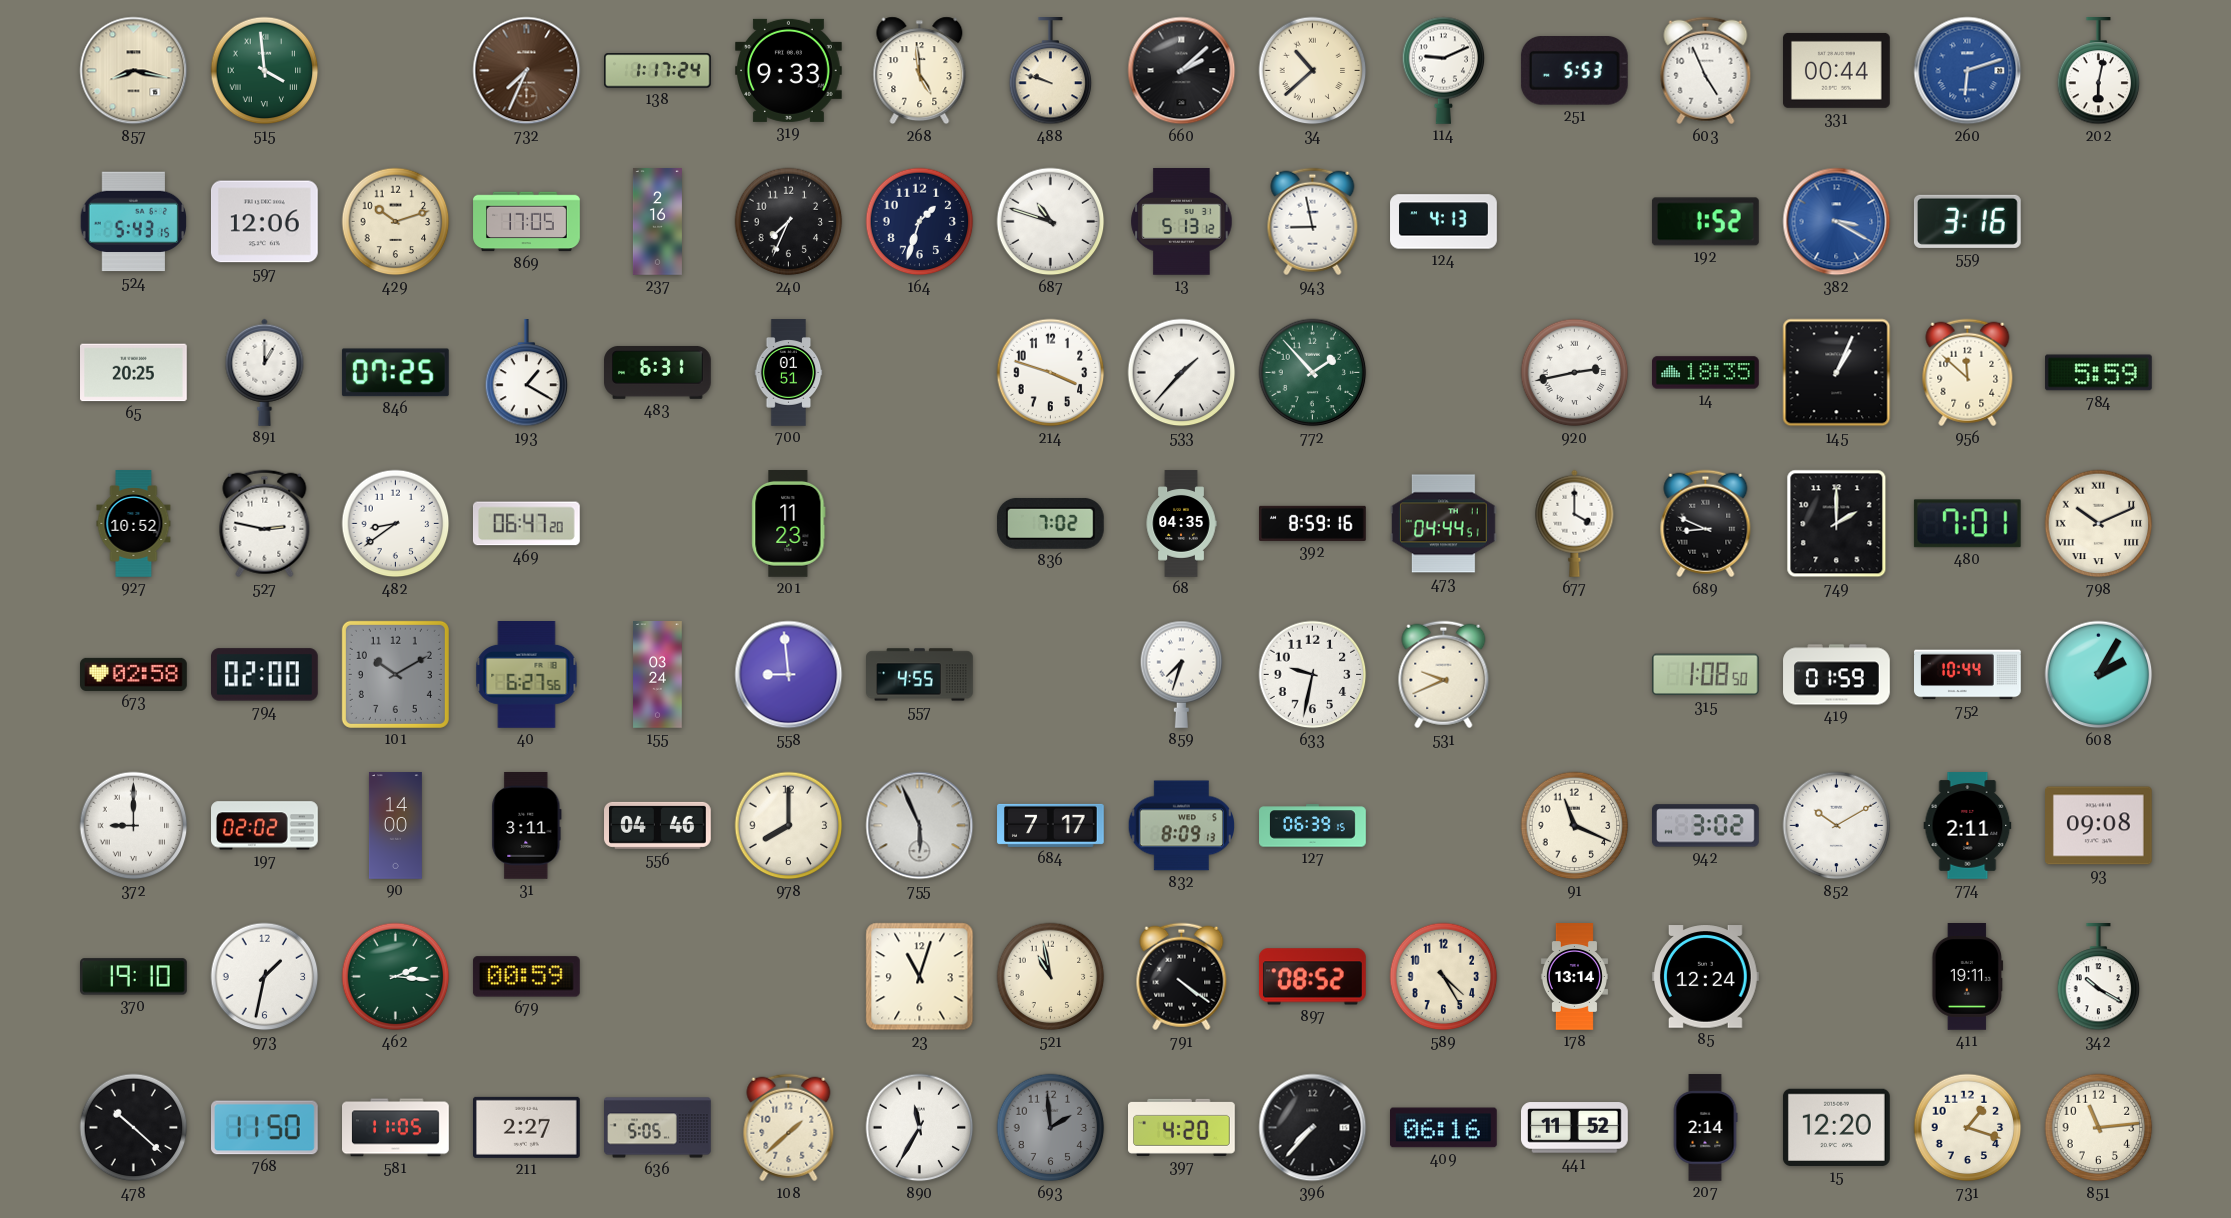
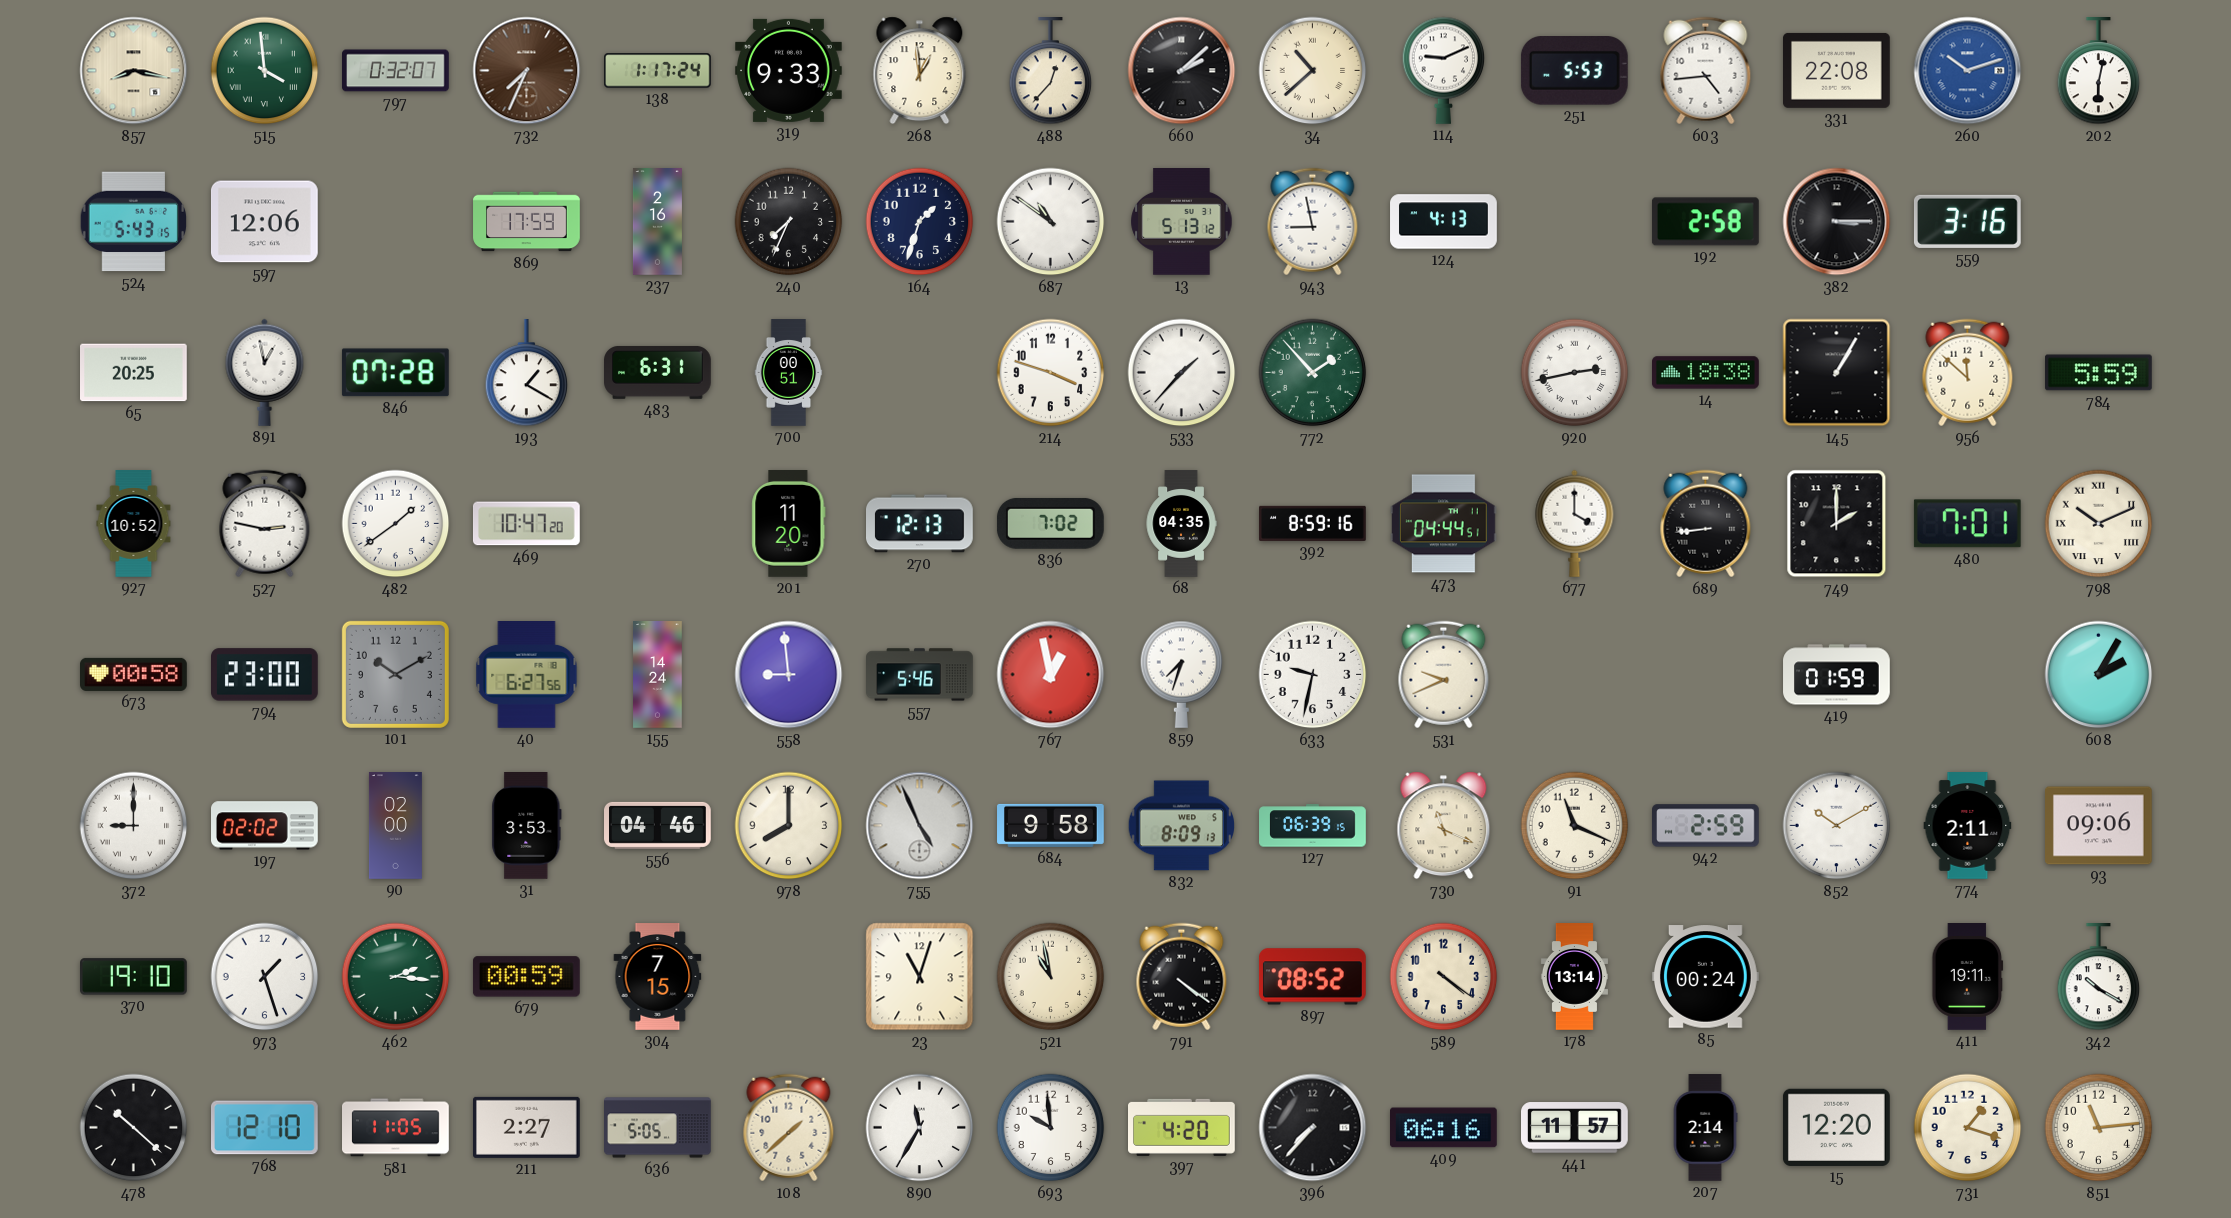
797: none -> 0:32
268: 4:59 -> 12:59
488: 9:48 -> 12:37
603: 4:56 -> 4:44
331: 00:44 -> 22:08
260: 6:12 -> 10:12
429: 10:12 -> none
869: 17:05 -> 17:59
687: 10:48 -> 10:51
192: 1:52 -> 2:58
382: 3:20 -> 3:15
382 dial: blue -> black
891: 1:00 -> 12:58
846: 07:25 -> 07:28
700: 01:51 -> 00:51
14: 18:35 -> 18:38
145: 1:04 -> 1:05
482: 8:39 -> 1:39
469: 06:47 -> 10:47
201: 11:23 -> 11:20
270: none -> 12:13
689: 8:49 -> 8:44
673: 02:58 -> 00:58
794: 02:00 -> 23:00
155: 03:24 -> 14:24
557: 4:55 -> 5:46
767: none -> 12:58
315: 1:08 -> none
752: 10:44 -> none
90: 14:00 -> 02:00
31: 3:11 -> 3:53
755: 5:56 -> 4:56
684: 7:17 -> 9:58
730: none -> 11:19
942: 3:02 -> 2:59
93: 09:08 -> 09:06
973: 1:32 -> 1:27
304: none -> 7:15
589: 4:25 -> 4:21
85: 12:24 -> 00:24
768: 11:50 -> 12:10
693: 1:59 -> 9:59
693 dial: grey -> white
441: 11:52 -> 11:57
